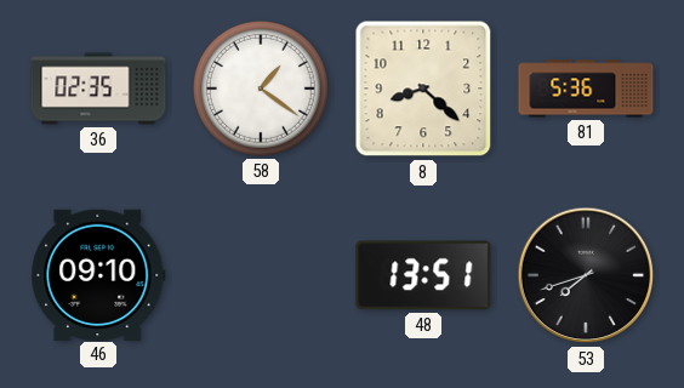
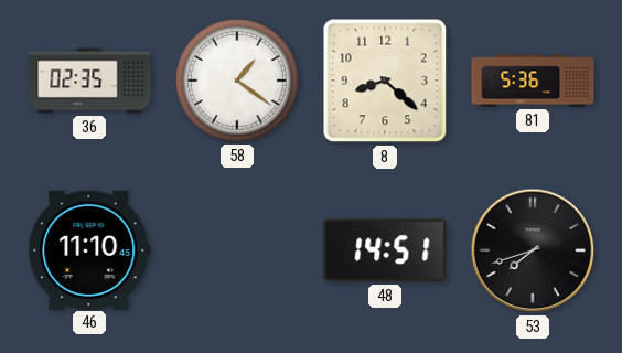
46: 09:10 -> 11:10
48: 13:51 -> 14:51
